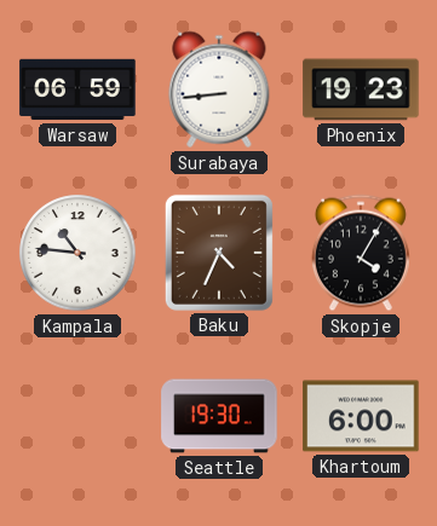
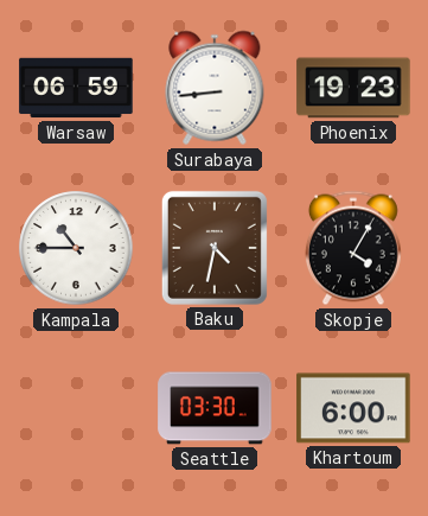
Kampala: 10:46 -> 10:45
Baku: 4:34 -> 4:32
Seattle: 19:30 -> 03:30
